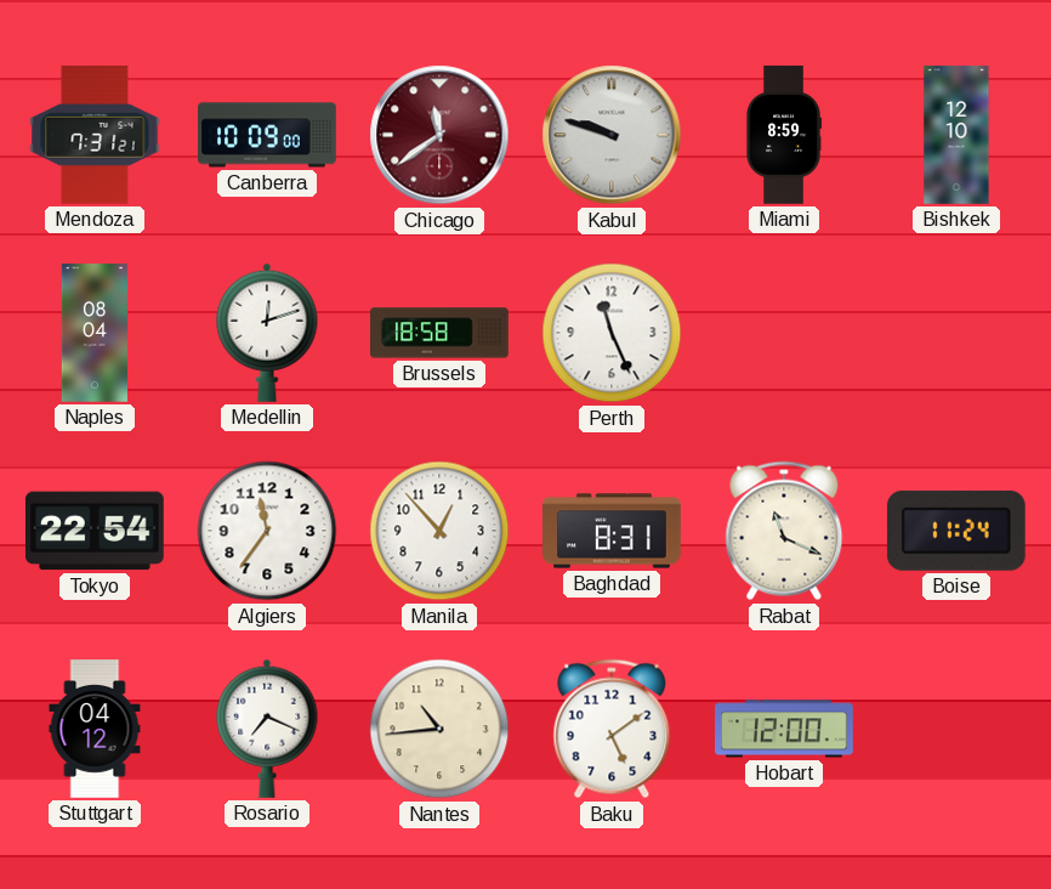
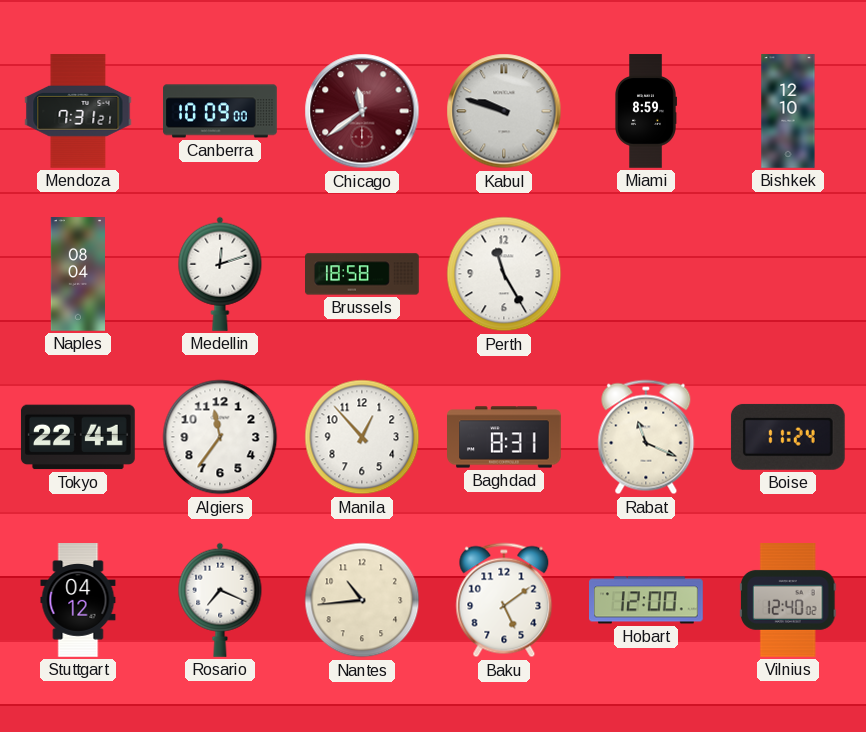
Perth: 11:26 -> 11:25
Tokyo: 22:54 -> 22:41
Vilnius: none -> 12:40
